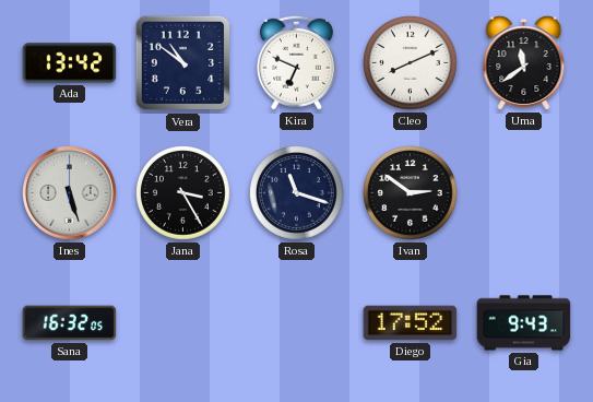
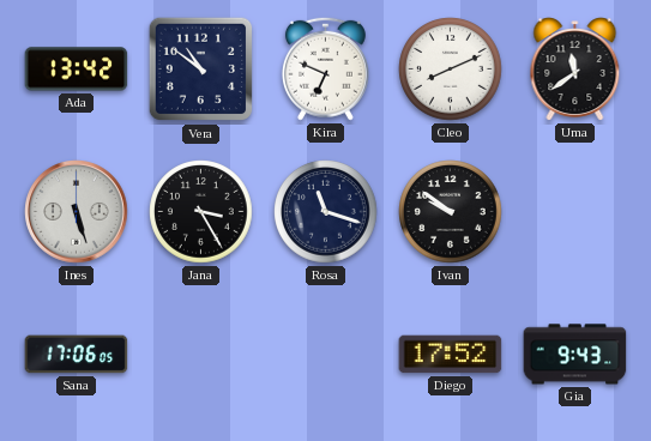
Ivan: 2:51 -> 9:51
Sana: 16:32 -> 17:06
